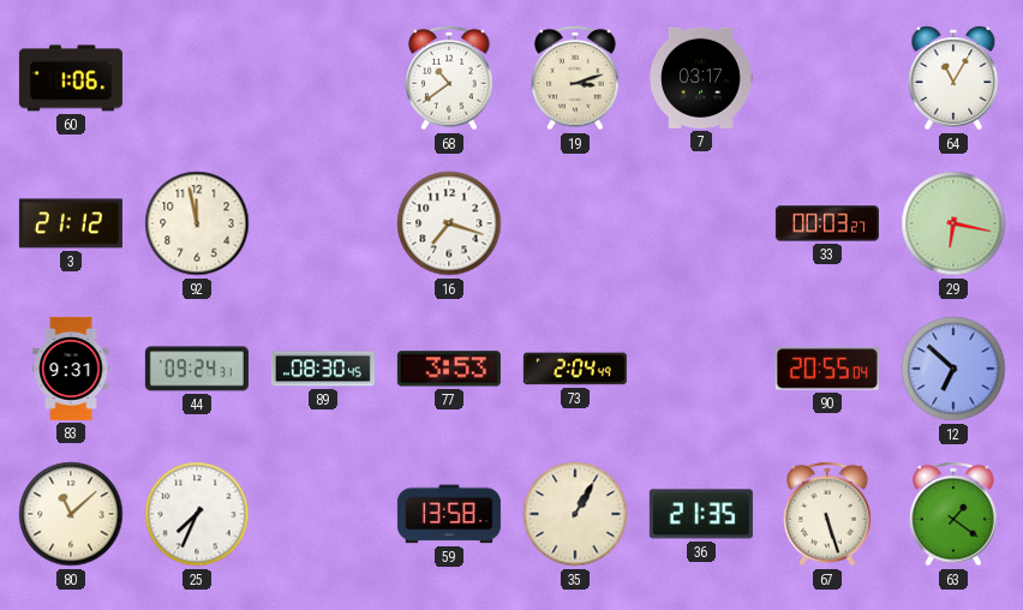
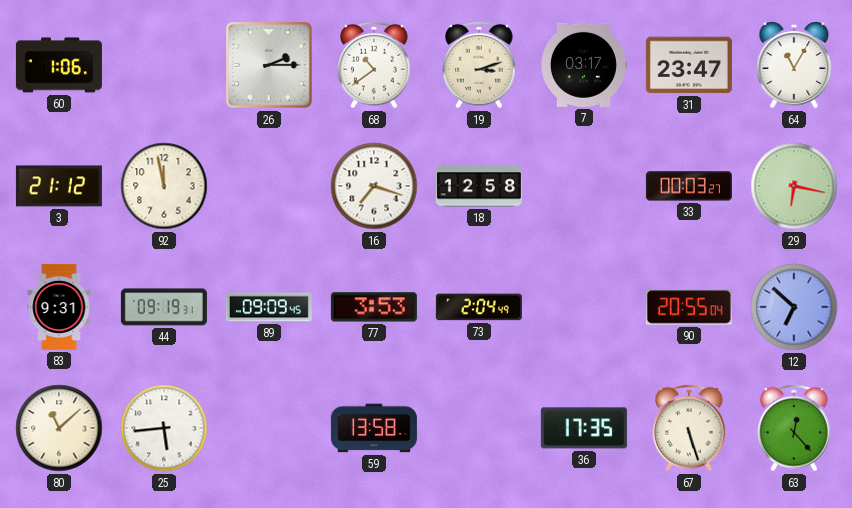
26: none -> 2:15
31: none -> 23:47
18: none -> 12:58
44: 09:24 -> 09:19
89: 08:30 -> 09:09
25: 7:34 -> 5:44
35: 1:05 -> none
36: 21:35 -> 17:35
63: 1:21 -> 12:23
